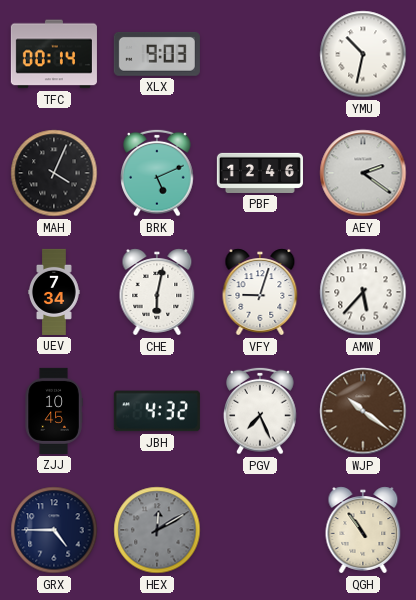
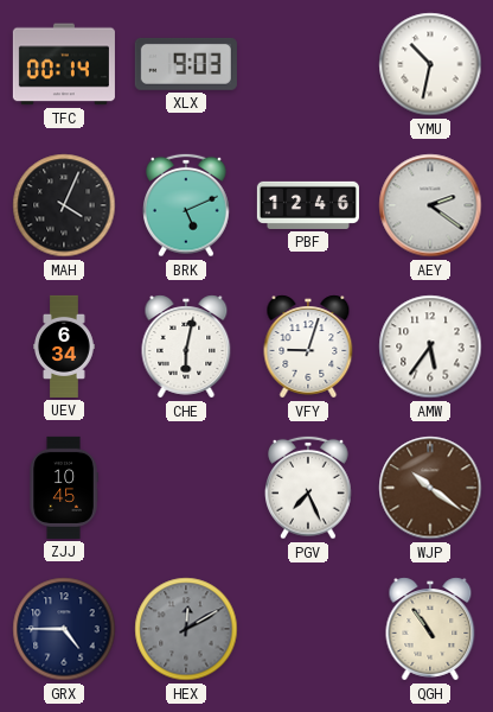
UEV: 7:34 -> 6:34
AMW: 5:37 -> 5:36
JBH: 4:32 -> none
